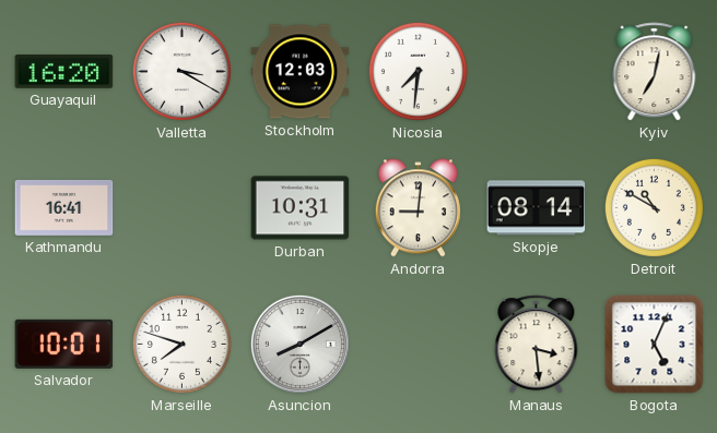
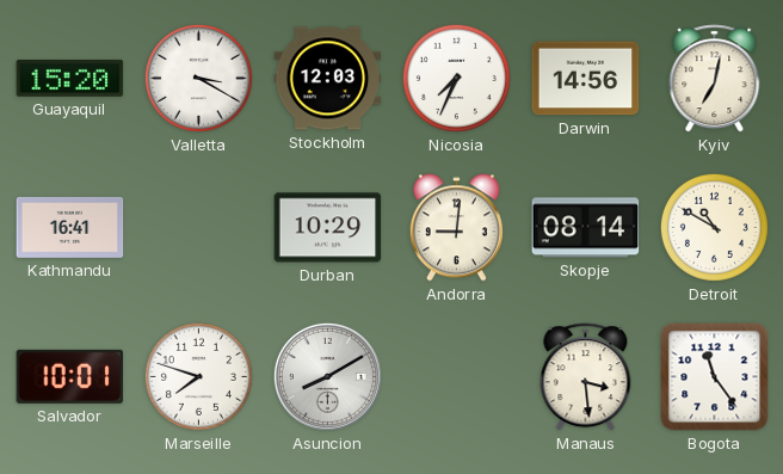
Guayaquil: 16:20 -> 15:20
Nicosia: 7:31 -> 7:34
Darwin: none -> 14:56
Durban: 10:31 -> 10:29
Bogota: 5:04 -> 11:24
